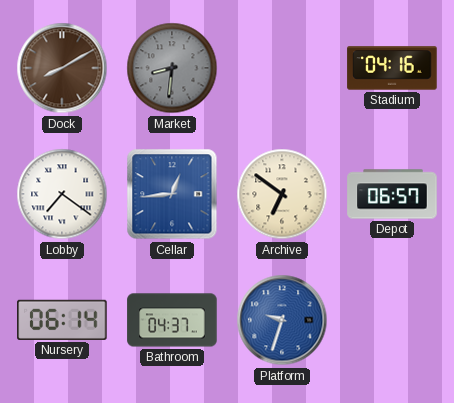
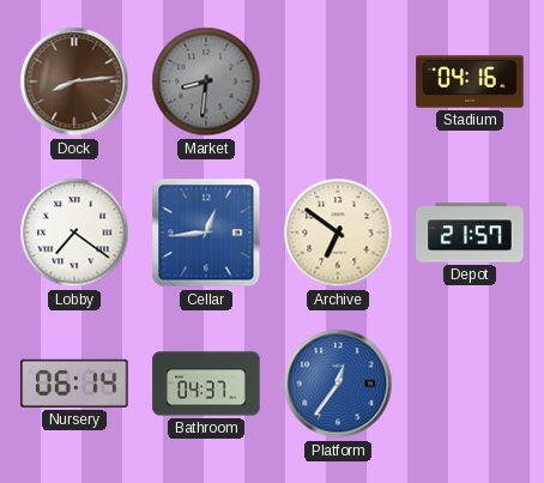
Dock: 8:10 -> 8:14
Depot: 06:57 -> 21:57
Platform: 9:33 -> 12:36
